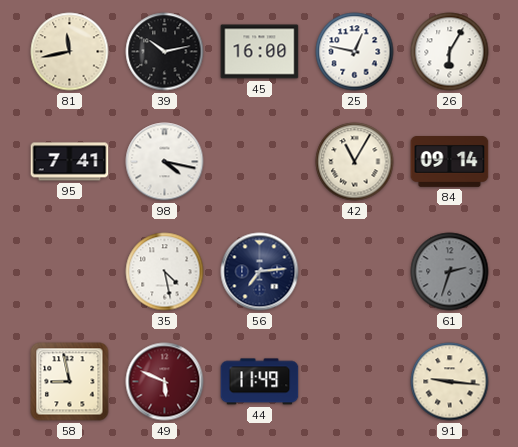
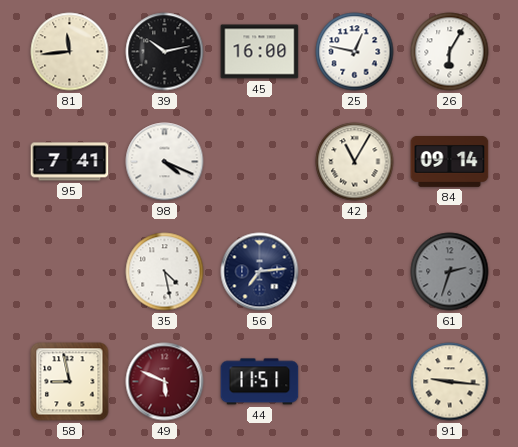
81: 11:43 -> 11:44
98: 4:17 -> 4:19
44: 11:49 -> 11:51
